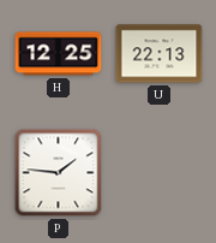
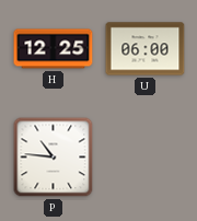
U: 22:13 -> 06:00
P: 1:46 -> 10:46
